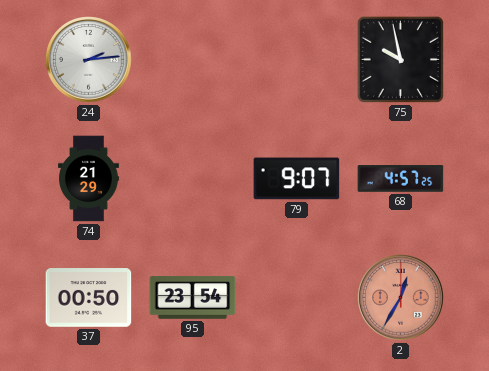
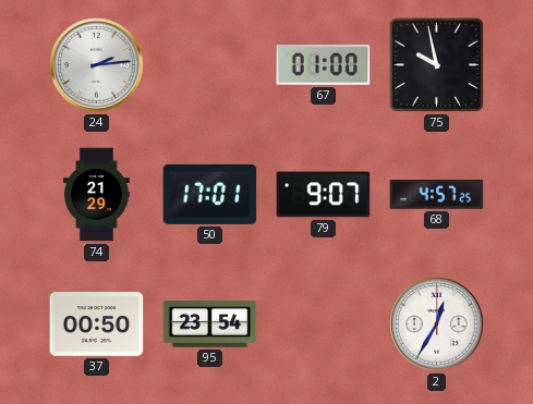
67: none -> 01:00
50: none -> 17:01
2 dial: salmon -> white
